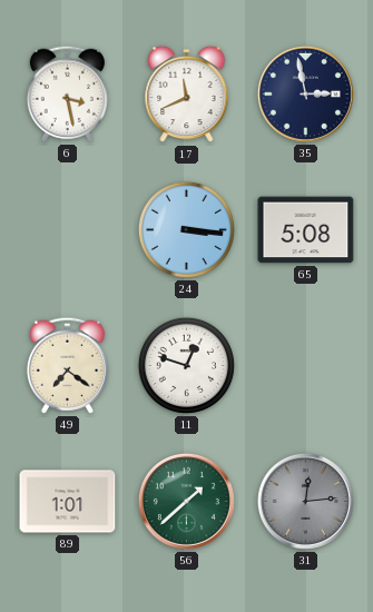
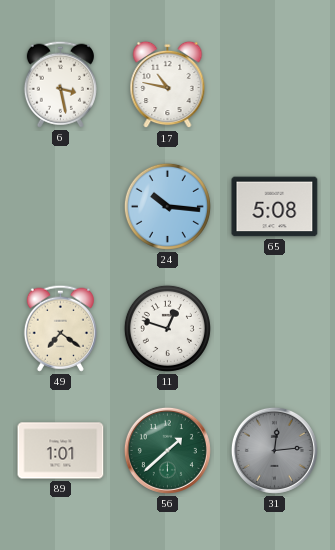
17: 11:41 -> 10:47
35: 2:58 -> none
24: 3:16 -> 10:16
